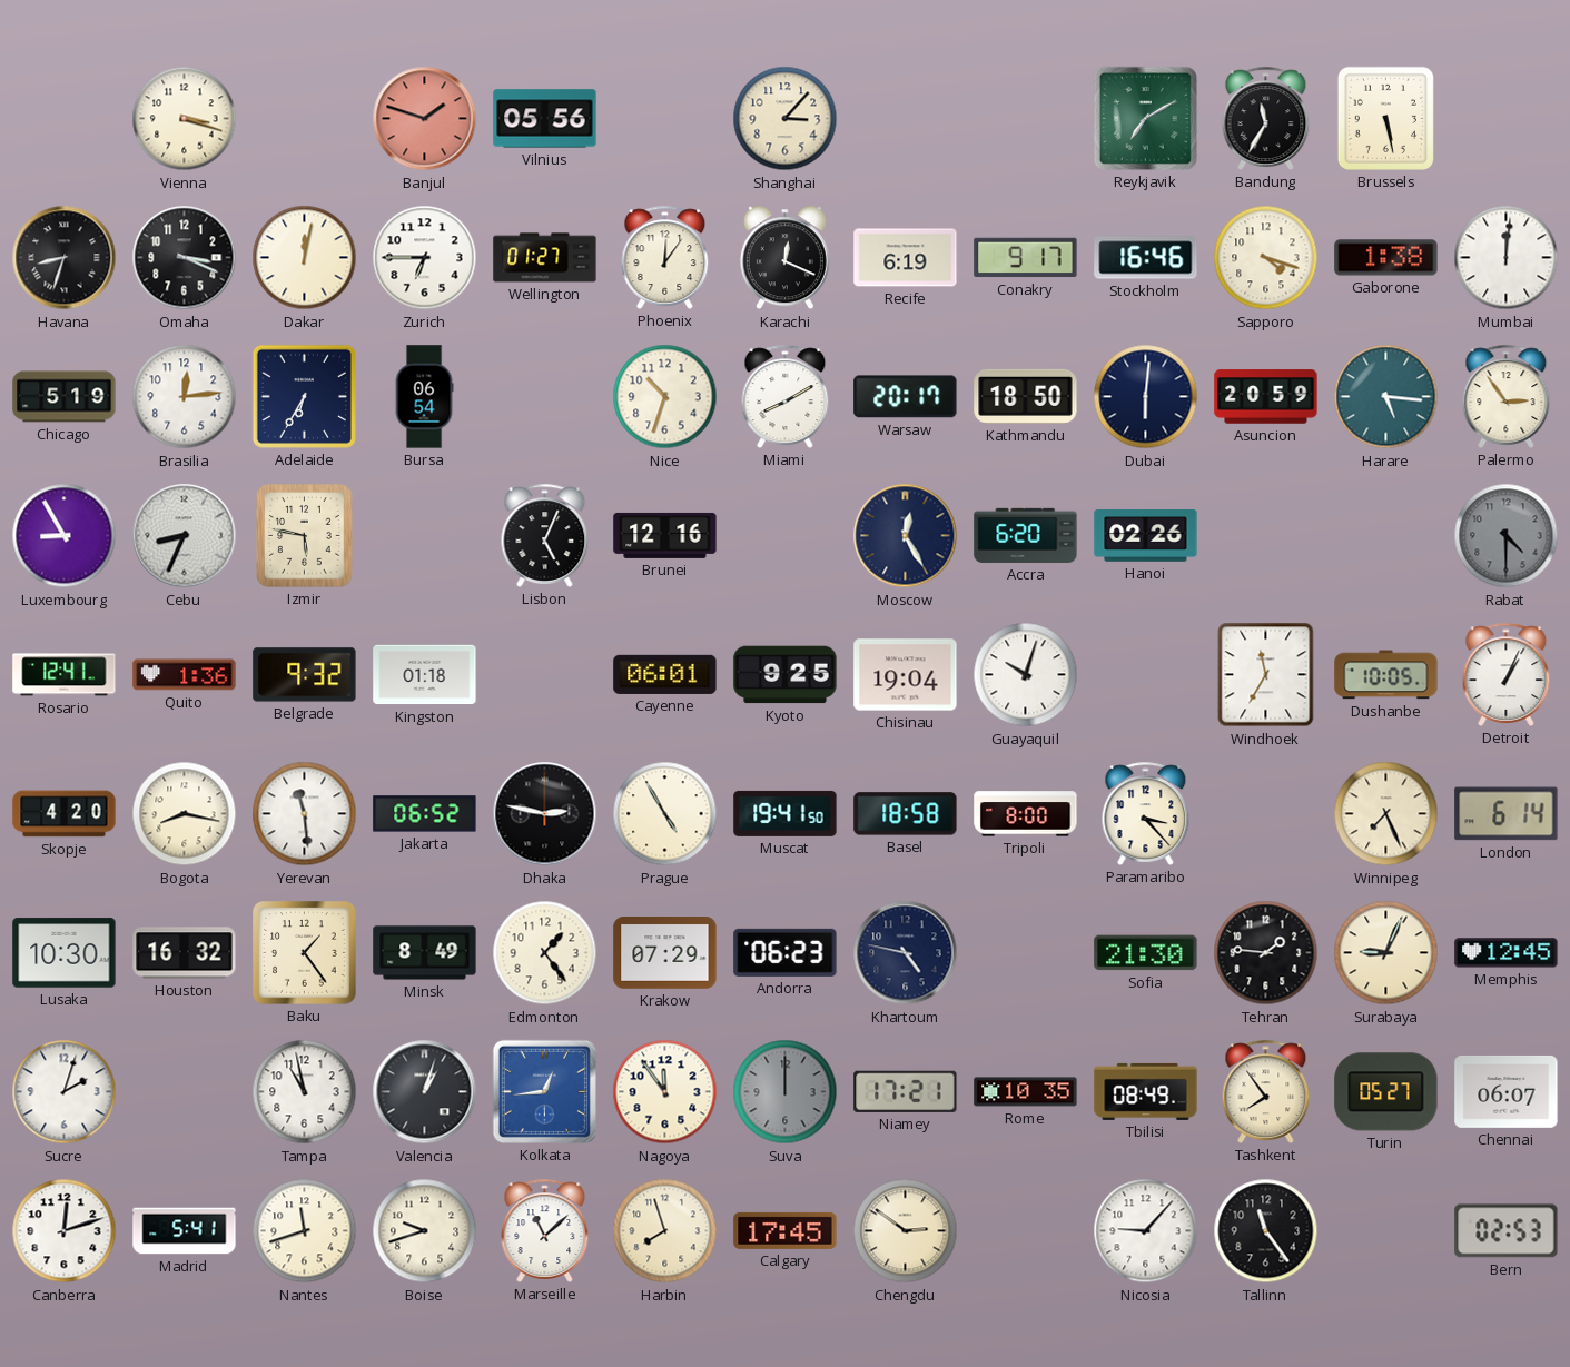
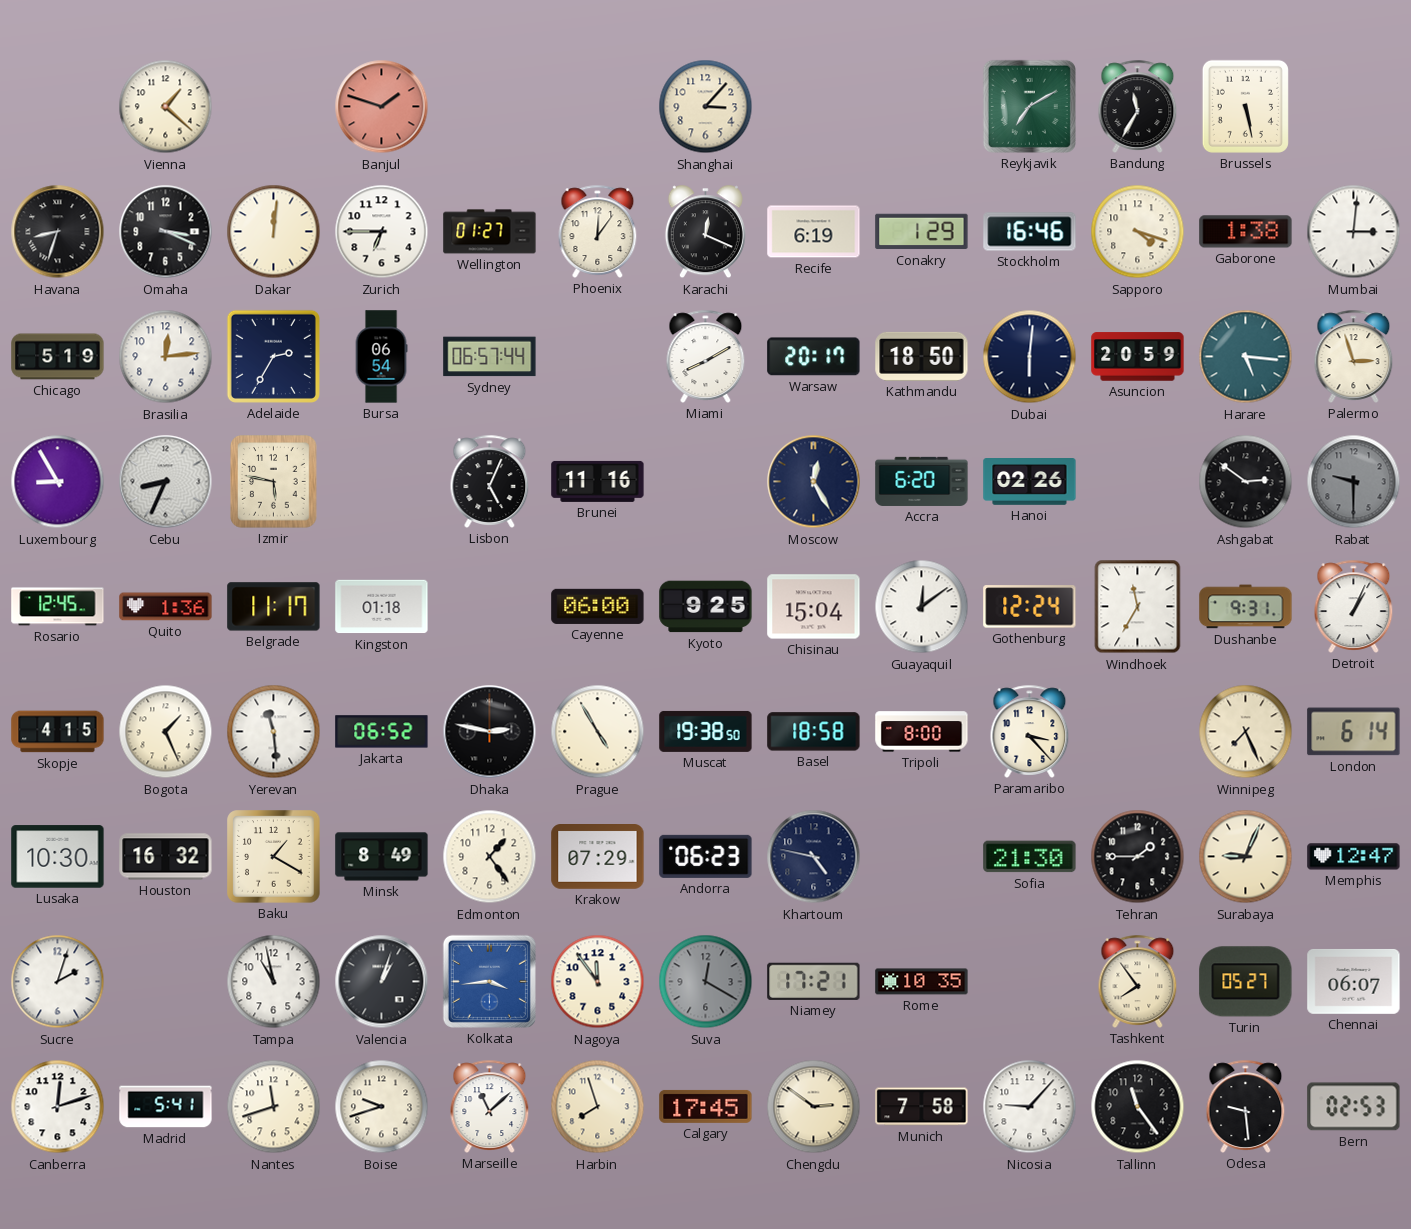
Vienna: 3:18 -> 1:22
Vilnius: 05:56 -> none
Dakar: 12:02 -> 12:01
Conakry: 9:17 -> 1:29
Mumbai: 12:01 -> 3:01
Adelaide: 6:35 -> 2:35
Sydney: none -> 06:57
Nice: 10:33 -> none
Palermo: 2:54 -> 2:57
Brunei: 12:16 -> 11:16
Ashgabat: none -> 2:51
Rabat: 4:30 -> 9:30
Rosario: 12:41 -> 12:45
Belgrade: 9:32 -> 11:17
Cayenne: 06:01 -> 06:00
Chisinau: 19:04 -> 15:04
Guayaquil: 10:03 -> 12:09
Gothenburg: none -> 12:24
Dushanbe: 10:05 -> 9:31
Skopje: 4:20 -> 4:15
Bogota: 8:17 -> 1:26
Muscat: 19:41 -> 19:38
Baku: 1:24 -> 1:20
Tehran: 1:46 -> 1:45
Memphis: 12:45 -> 12:47
Kolkata: 12:44 -> 3:44
Suva: 12:00 -> 12:20
Tbilisi: 08:49 -> none
Munich: none -> 7:58
Odesa: none -> 9:29
